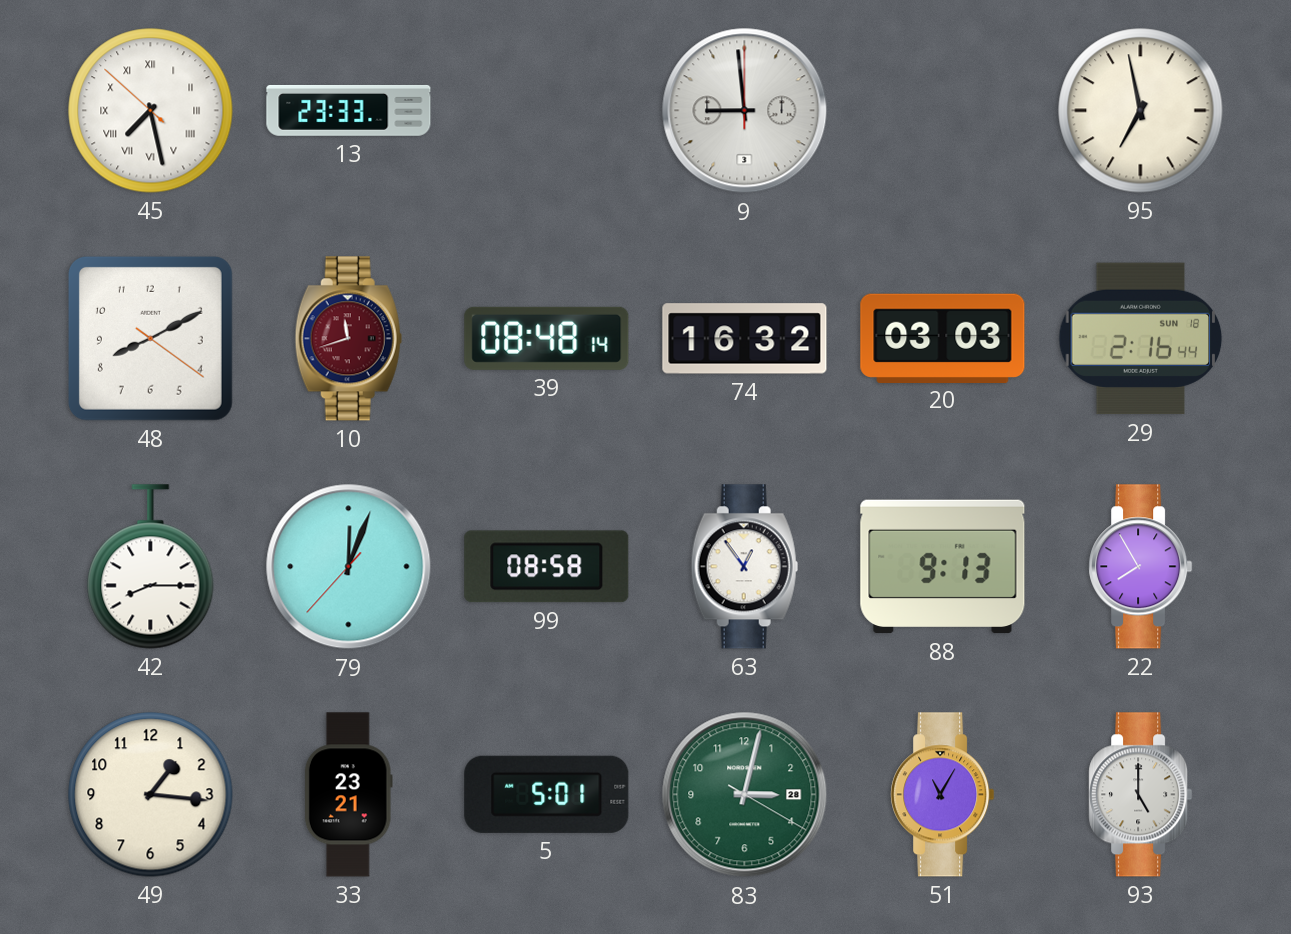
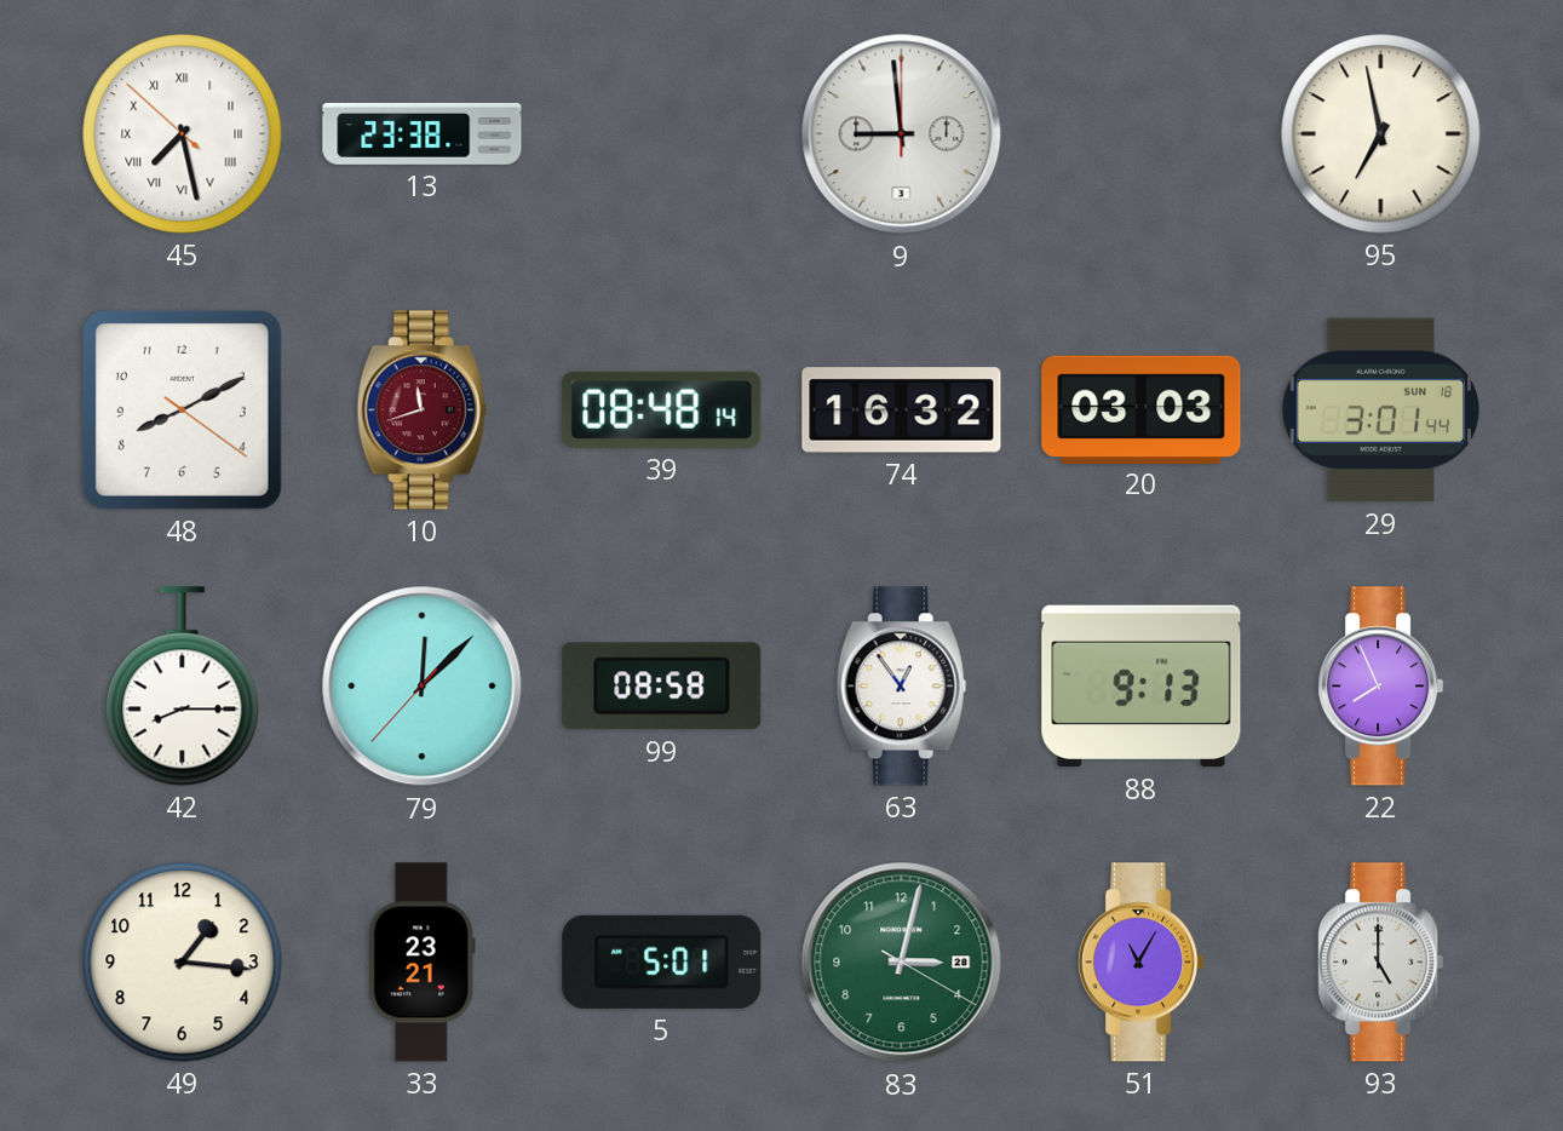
13: 23:33 -> 23:38
29: 2:16 -> 3:01
79: 12:03 -> 12:07
22: 7:55 -> 7:56
